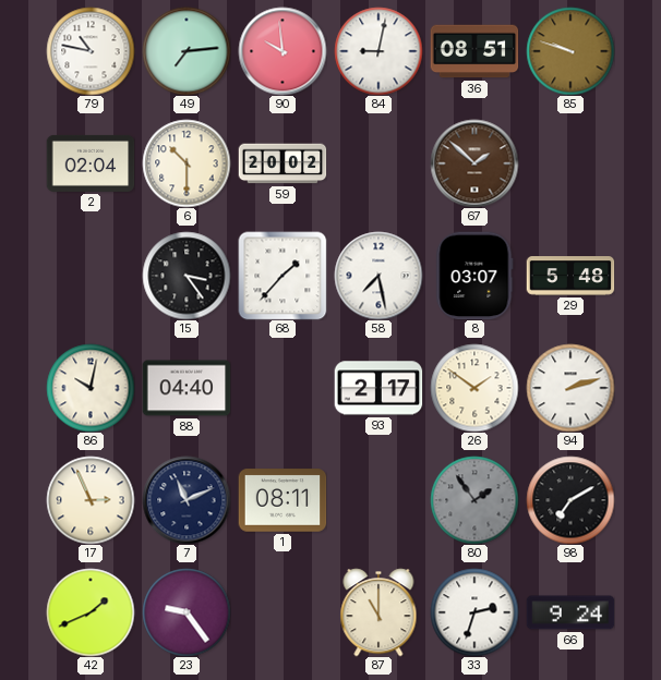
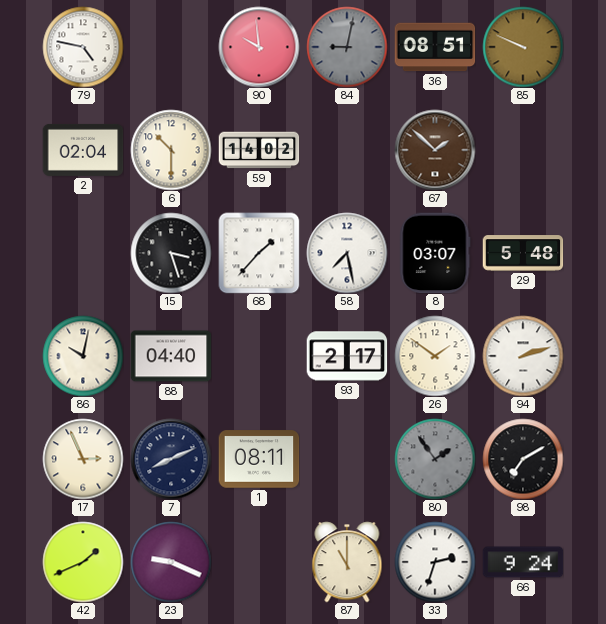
79: 10:47 -> 4:47
49: 7:14 -> none
84 dial: white -> grey
85: 9:48 -> 9:49
59: 20:02 -> 14:02
15: 3:24 -> 3:27
7: 11:11 -> 8:11
23: 9:24 -> 9:19
